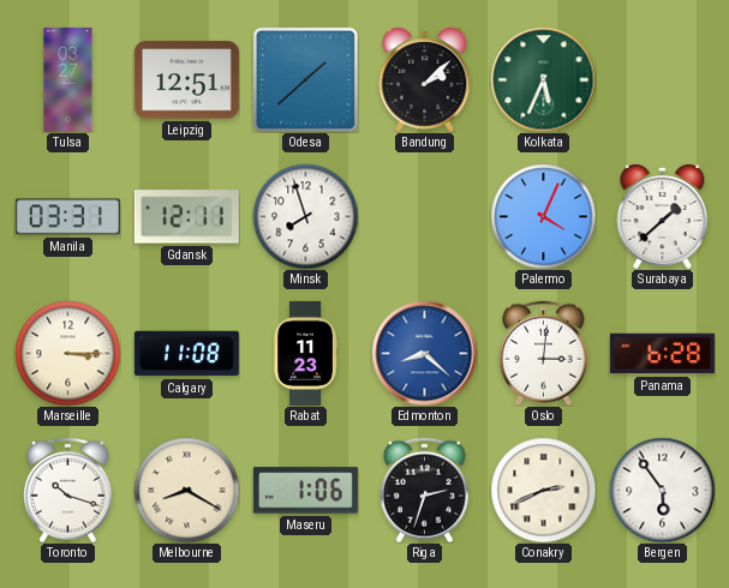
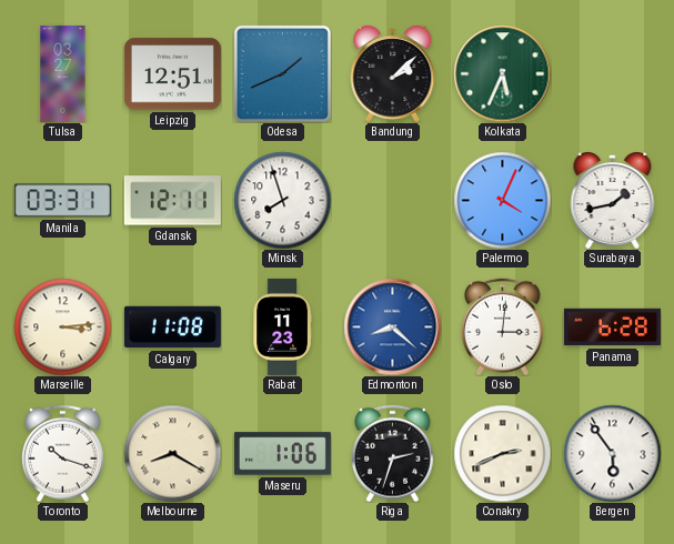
Odesa: 1:38 -> 1:41
Surabaya: 1:38 -> 1:43
Marseille: 3:15 -> 3:14
